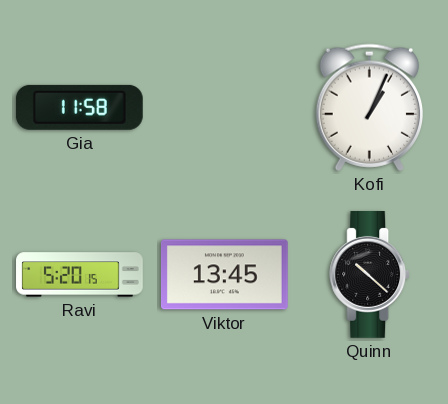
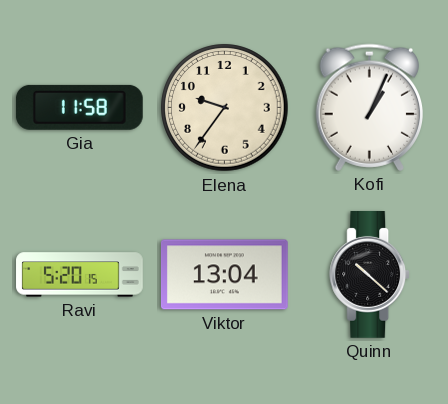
Elena: none -> 9:36
Viktor: 13:45 -> 13:04
